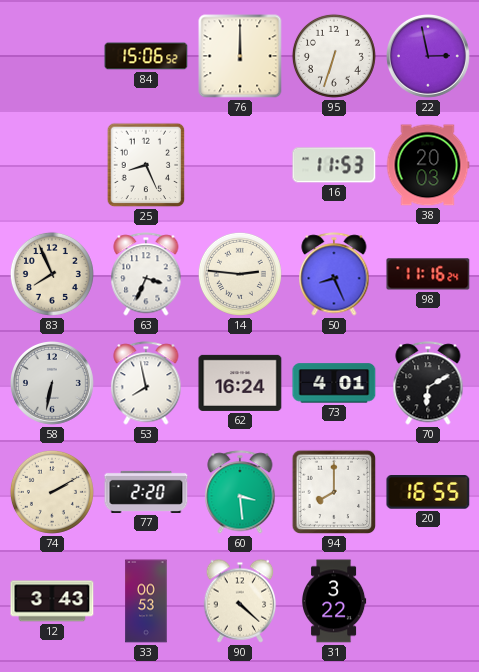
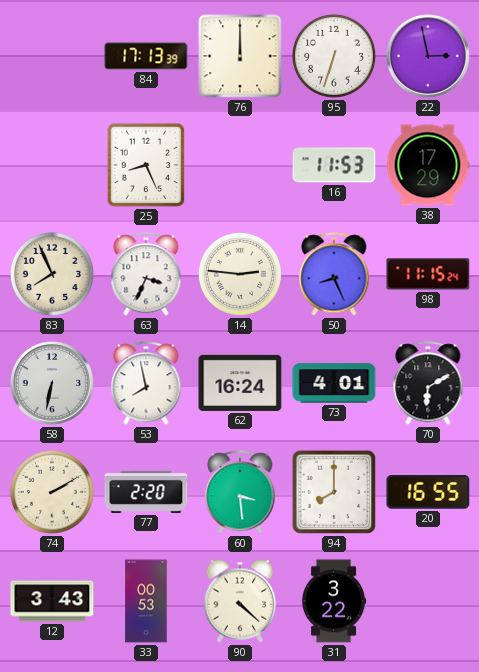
84: 15:06 -> 17:13
38: 20:03 -> 17:29
98: 11:16 -> 11:15
